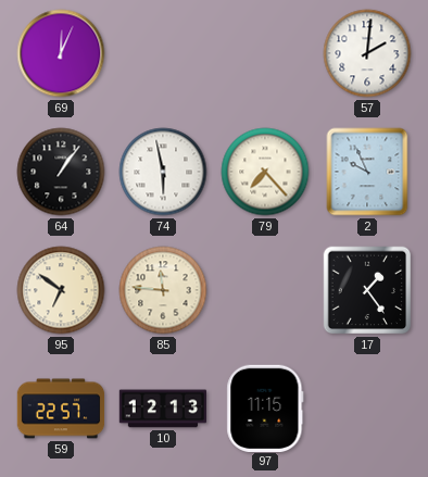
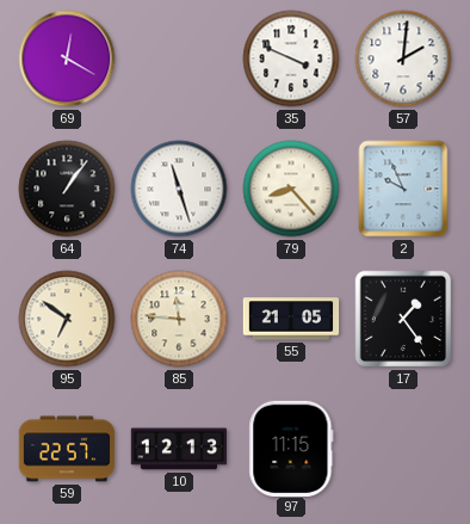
69: 12:04 -> 12:20
35: none -> 3:49
74: 5:58 -> 11:27
79: 7:23 -> 8:23
55: none -> 21:05
